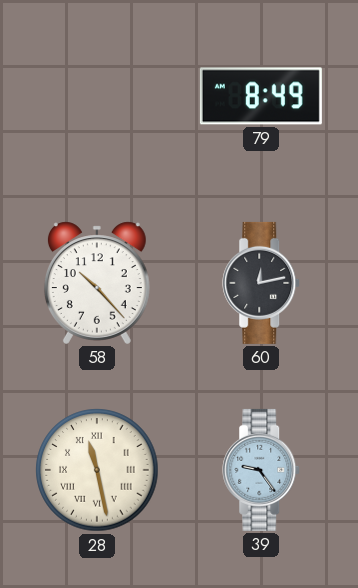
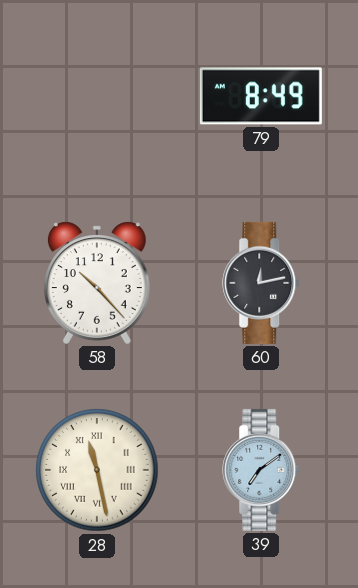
39: 9:24 -> 7:09
